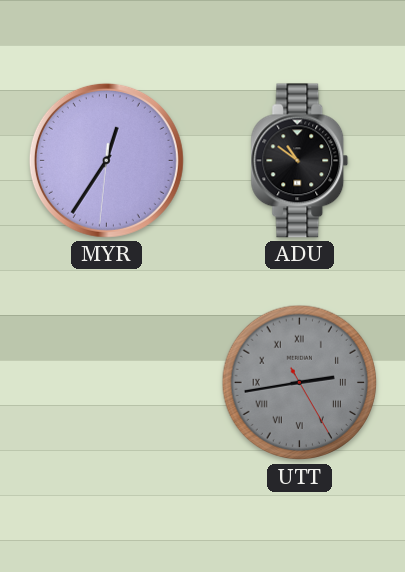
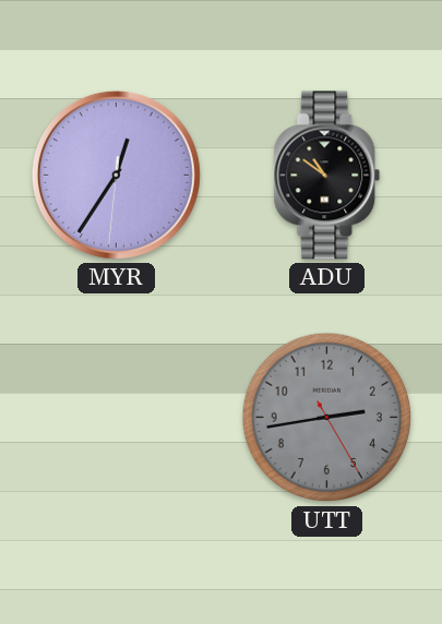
UTT numerals: Roman -> Arabic
